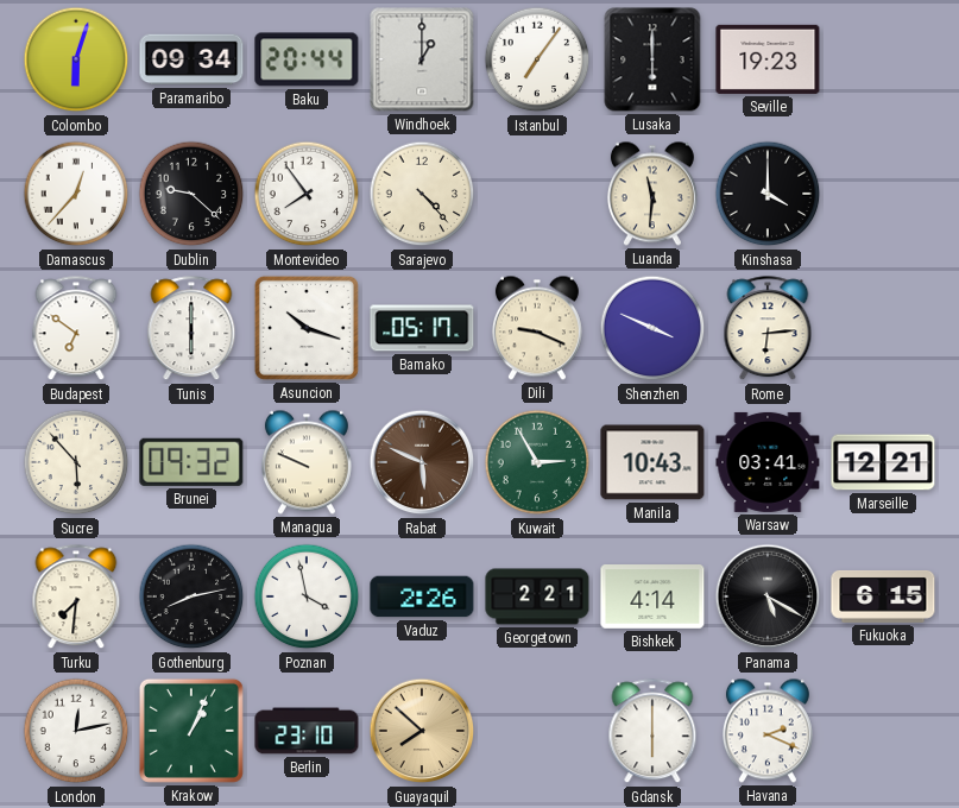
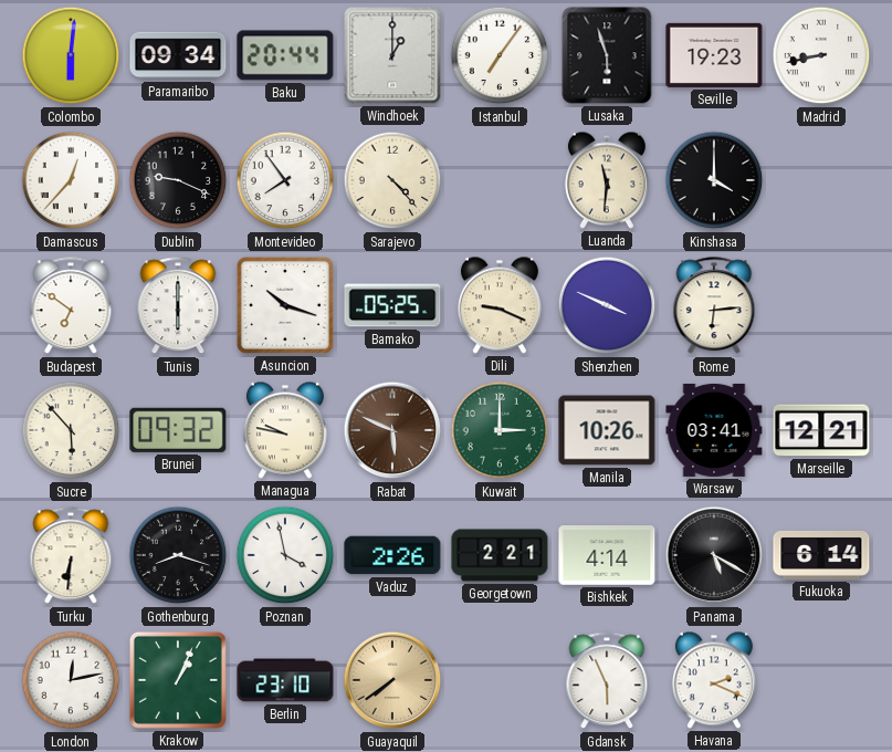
Colombo: 6:03 -> 6:01
Lusaka: 6:00 -> 5:57
Madrid: none -> 8:43
Dublin: 9:22 -> 9:19
Bamako: 05:17 -> 05:25
Managua: 9:49 -> 9:47
Kuwait: 2:55 -> 3:00
Manila: 10:43 -> 10:26
Turku: 7:31 -> 6:31
Gothenburg: 8:13 -> 8:18
Fukuoka: 6:15 -> 6:14
Guayaquil: 7:52 -> 7:39
Gdansk: 6:00 -> 5:56
